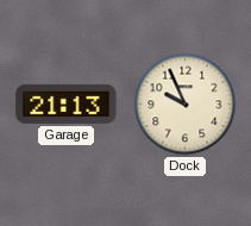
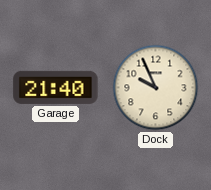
Garage: 21:13 -> 21:40
